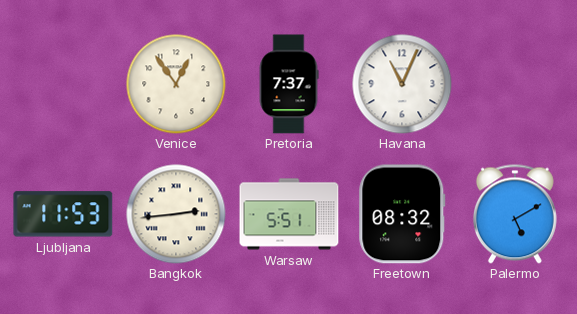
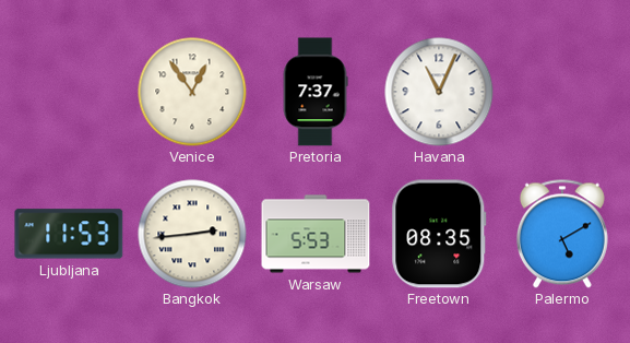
Warsaw: 5:51 -> 5:53
Freetown: 08:32 -> 08:35
